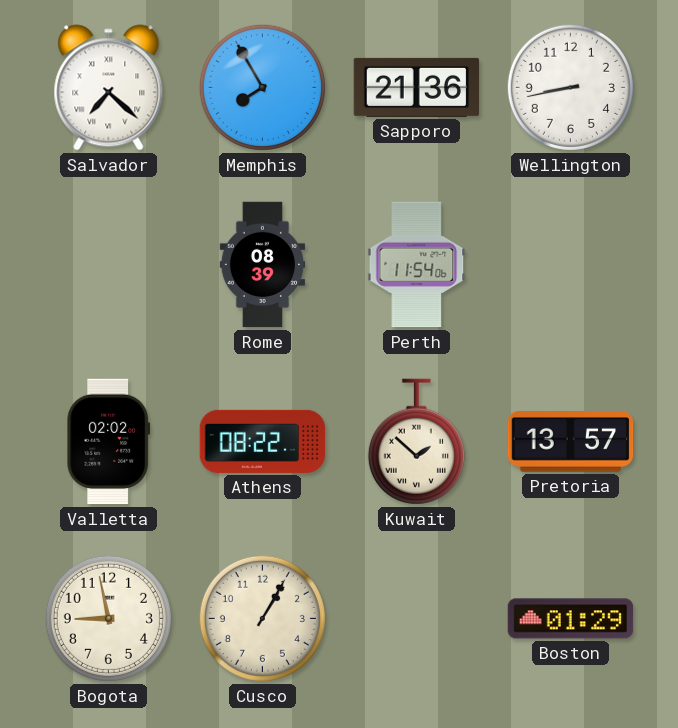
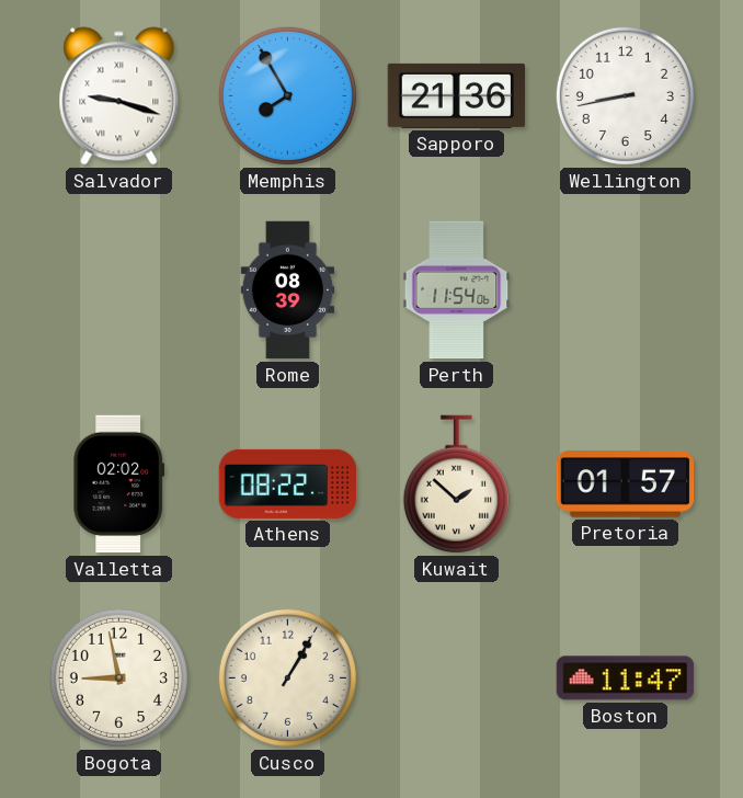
Salvador: 7:22 -> 9:18
Pretoria: 13:57 -> 01:57
Boston: 01:29 -> 11:47
